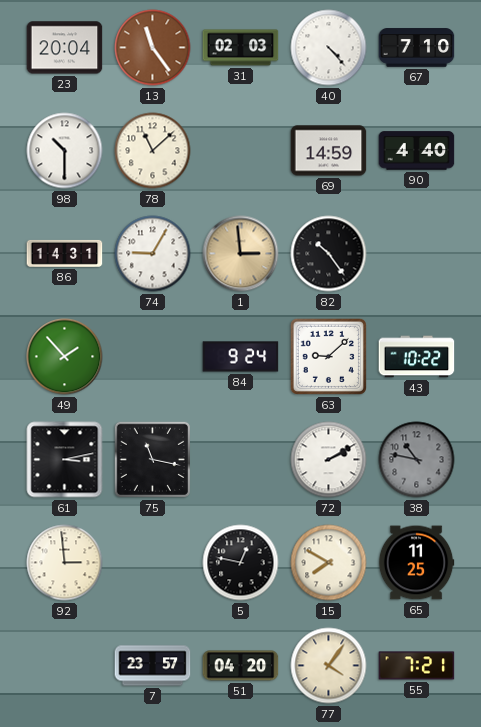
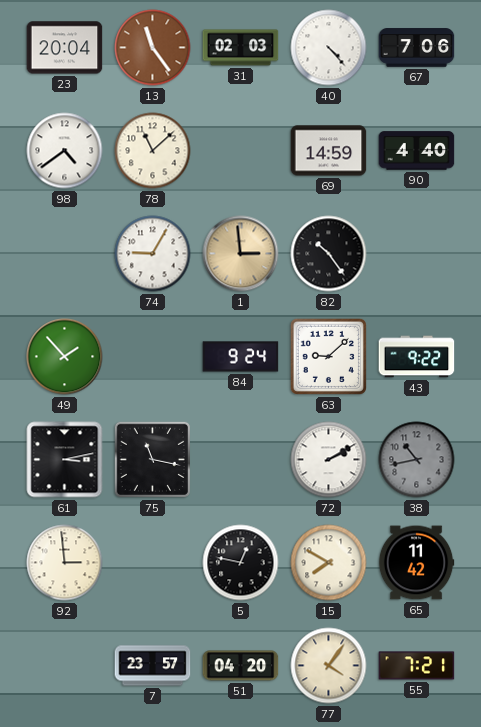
67: 7:10 -> 7:06
98: 10:30 -> 4:39
86: 14:31 -> none
43: 10:22 -> 9:22
38: 10:47 -> 10:43
65: 11:25 -> 11:42
